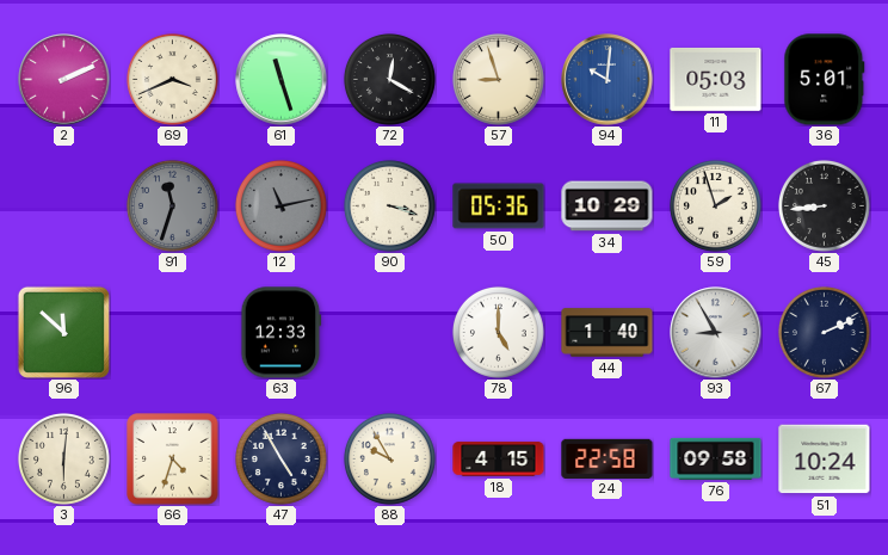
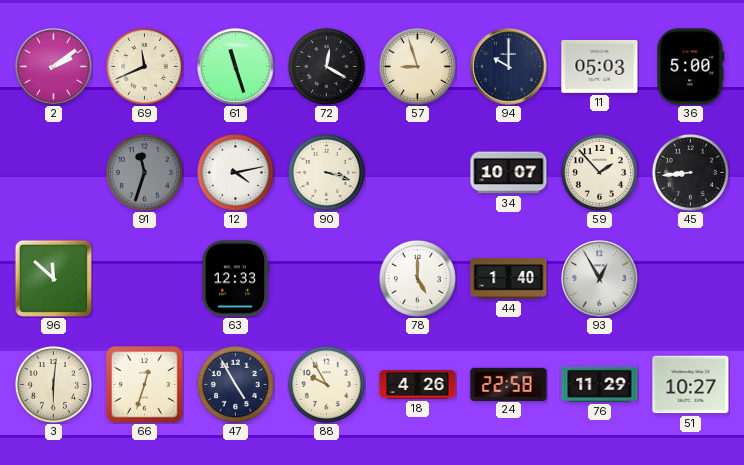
2: 2:11 -> 2:09
69: 3:41 -> 11:41
94: 10:01 -> 10:00
94 dial: blue -> navy
36: 5:01 -> 5:00
12: 11:13 -> 4:13
12 dial: grey -> white
50: 05:36 -> none
34: 10:29 -> 10:07
59: 1:57 -> 1:53
93: 8:55 -> 12:55
67: 2:11 -> none
66: 4:33 -> 12:33
18: 4:15 -> 4:26
76: 09:58 -> 11:29
51: 10:24 -> 10:27
